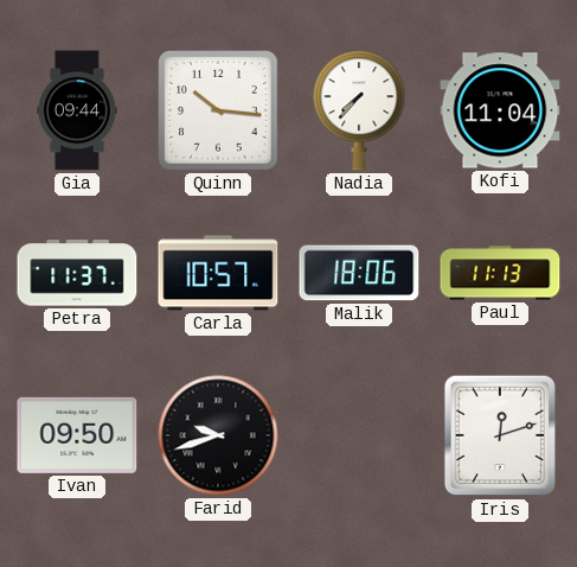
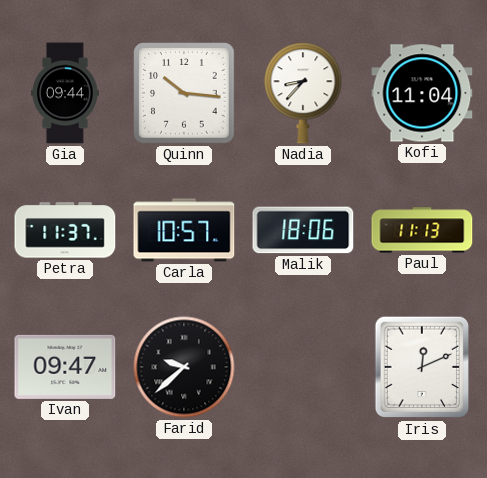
Nadia: 7:37 -> 8:37
Ivan: 09:50 -> 09:47
Farid: 9:42 -> 9:38
Iris: 12:12 -> 12:11
